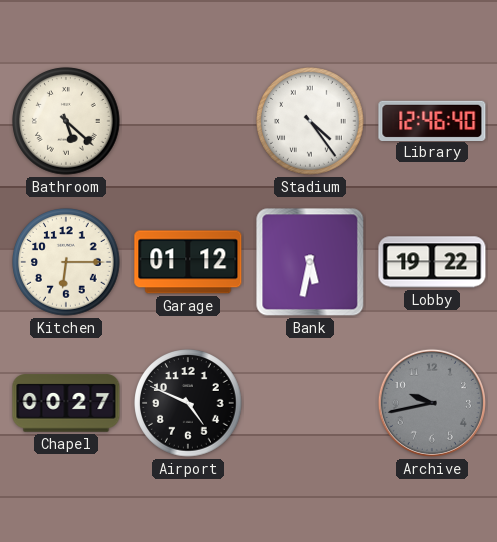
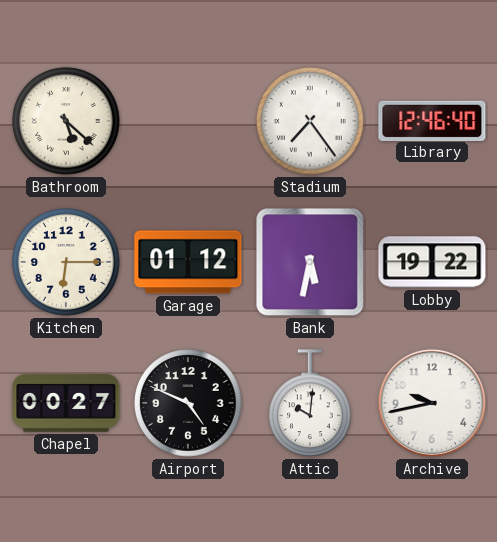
Stadium: 4:24 -> 7:24
Attic: none -> 10:01
Archive dial: grey -> white
